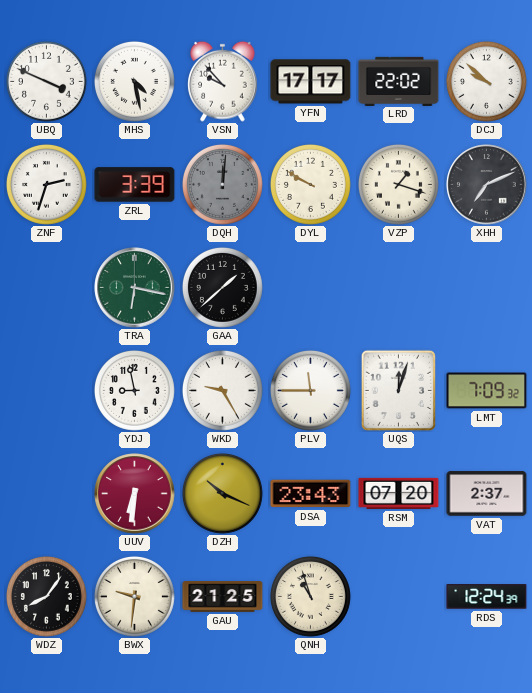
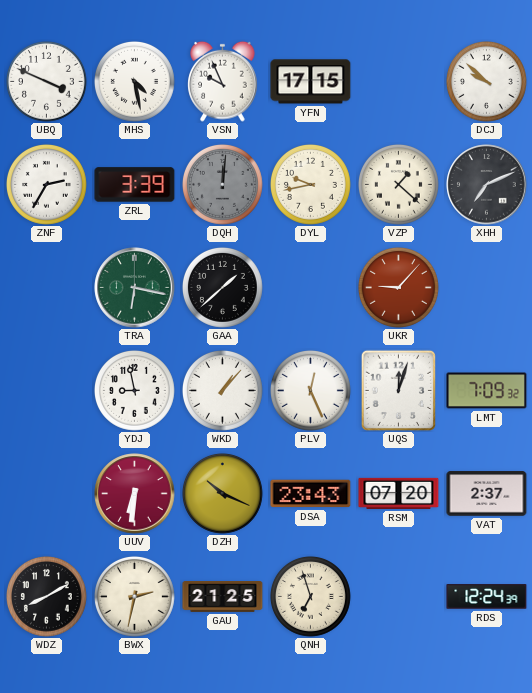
VSN: 9:53 -> 9:56
YFN: 17:17 -> 17:15
LRD: 22:02 -> none
ZNF: 2:33 -> 2:35
DYL: 9:50 -> 9:43
VZP: 1:18 -> 1:22
UKR: none -> 9:07
WKD: 9:25 -> 1:07
PLV: 11:45 -> 12:26
WDZ: 8:06 -> 8:10
BWX: 9:31 -> 2:32
QNH: 10:57 -> 6:57
